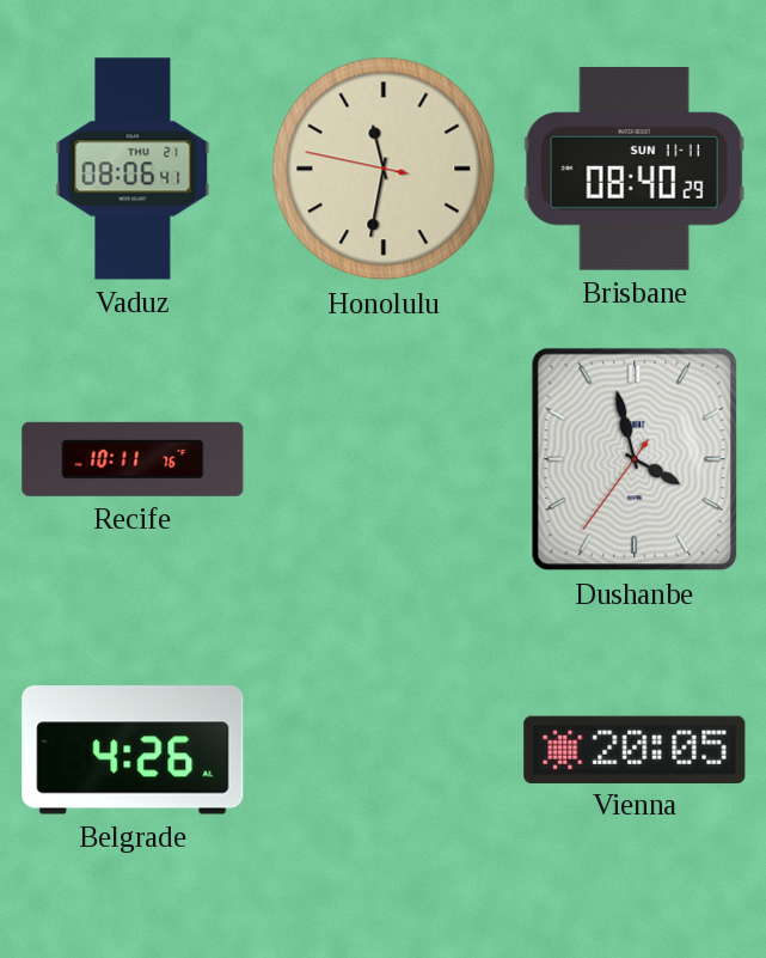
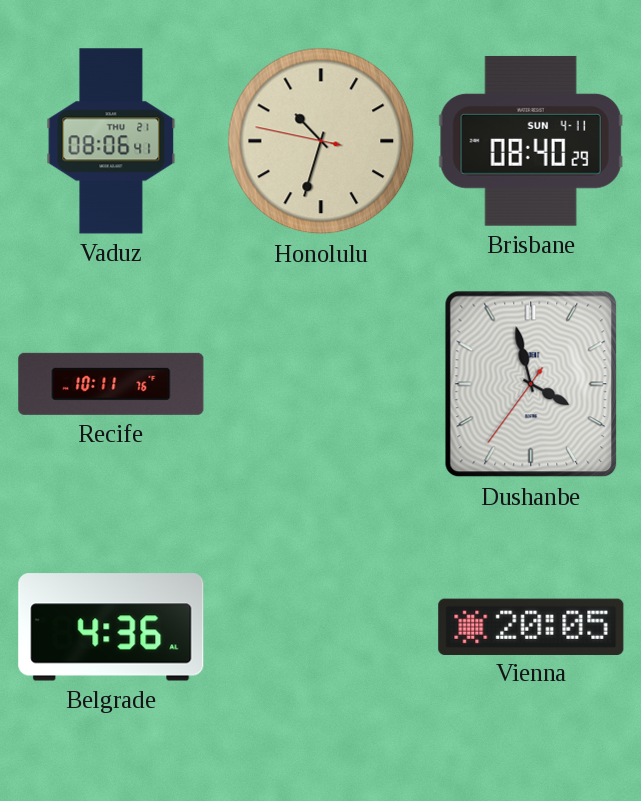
Honolulu: 11:31 -> 10:32
Brisbane date: SUN 11-11 -> SUN 4-11
Belgrade: 4:26 -> 4:36
